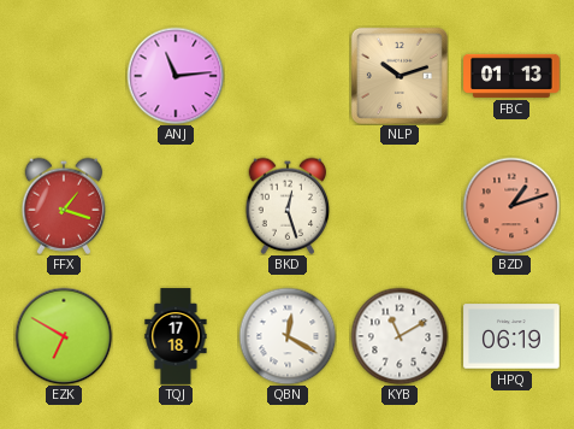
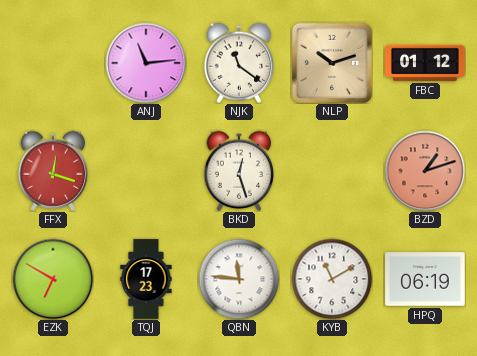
NJK: none -> 11:21
FBC: 01:13 -> 01:12
FFX: 1:18 -> 12:18
TQJ: 17:18 -> 17:23
QBN: 12:20 -> 11:46
